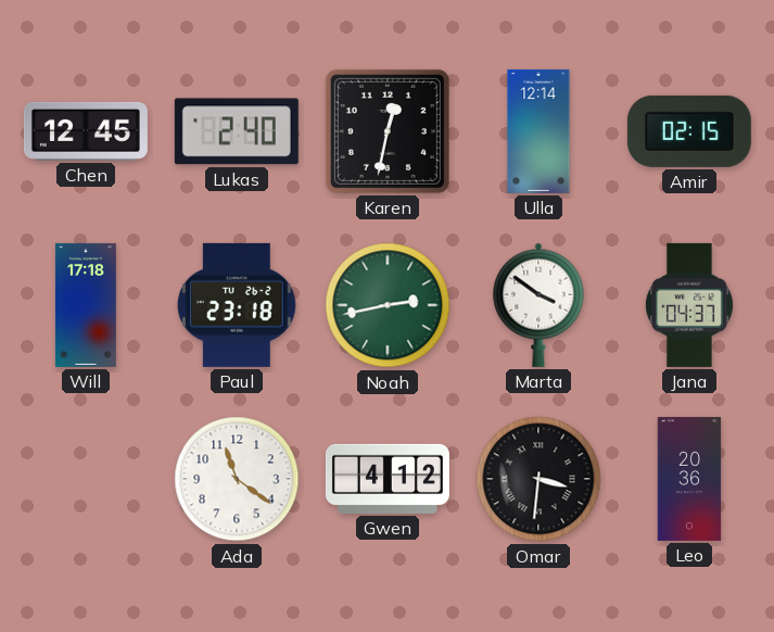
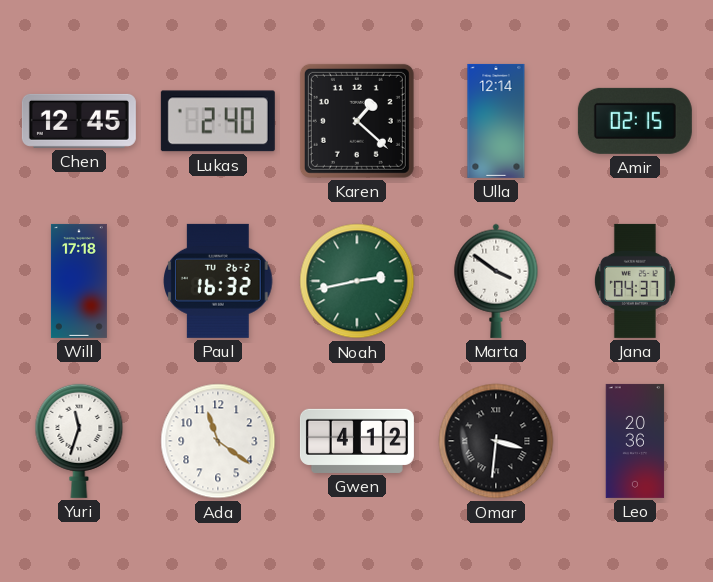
Karen: 12:32 -> 1:22
Paul: 23:18 -> 16:32
Yuri: none -> 11:33
